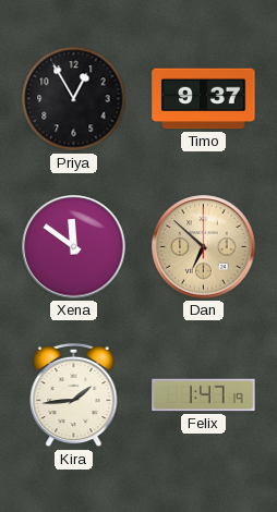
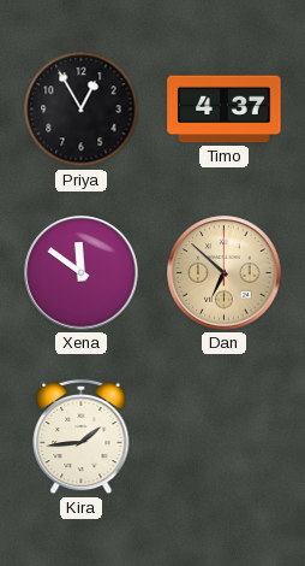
Timo: 9:37 -> 4:37
Felix: 1:47 -> none
